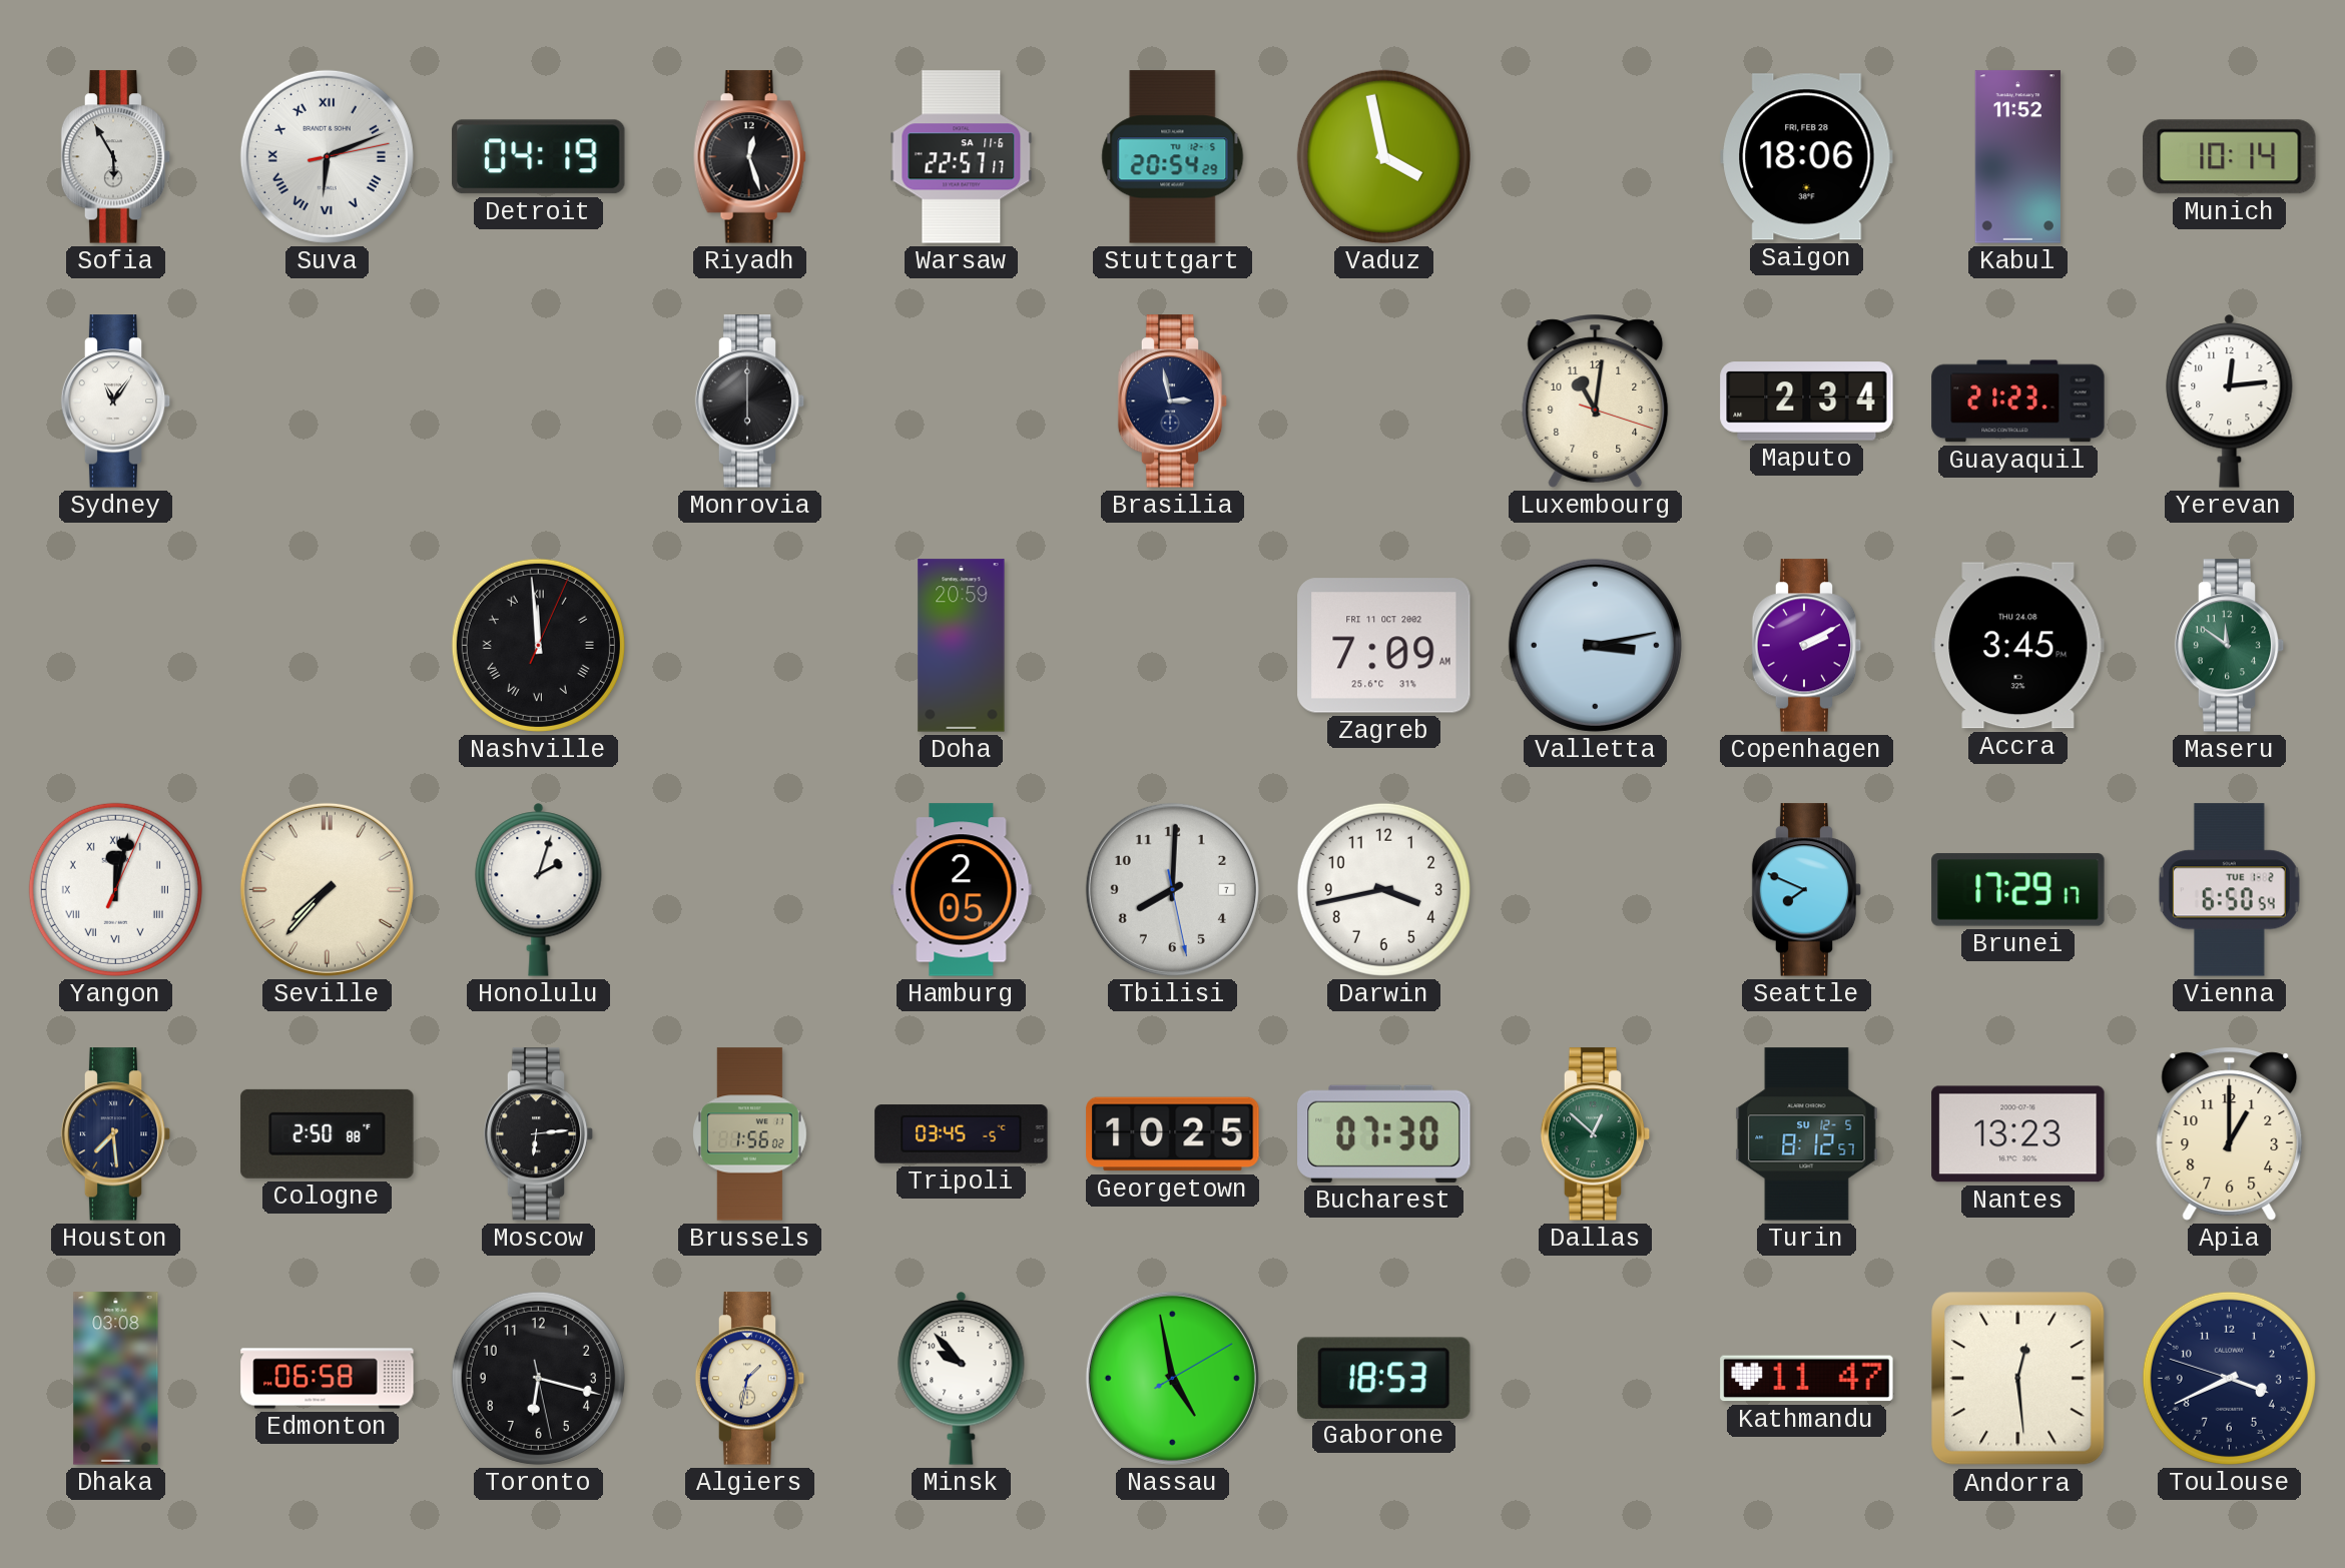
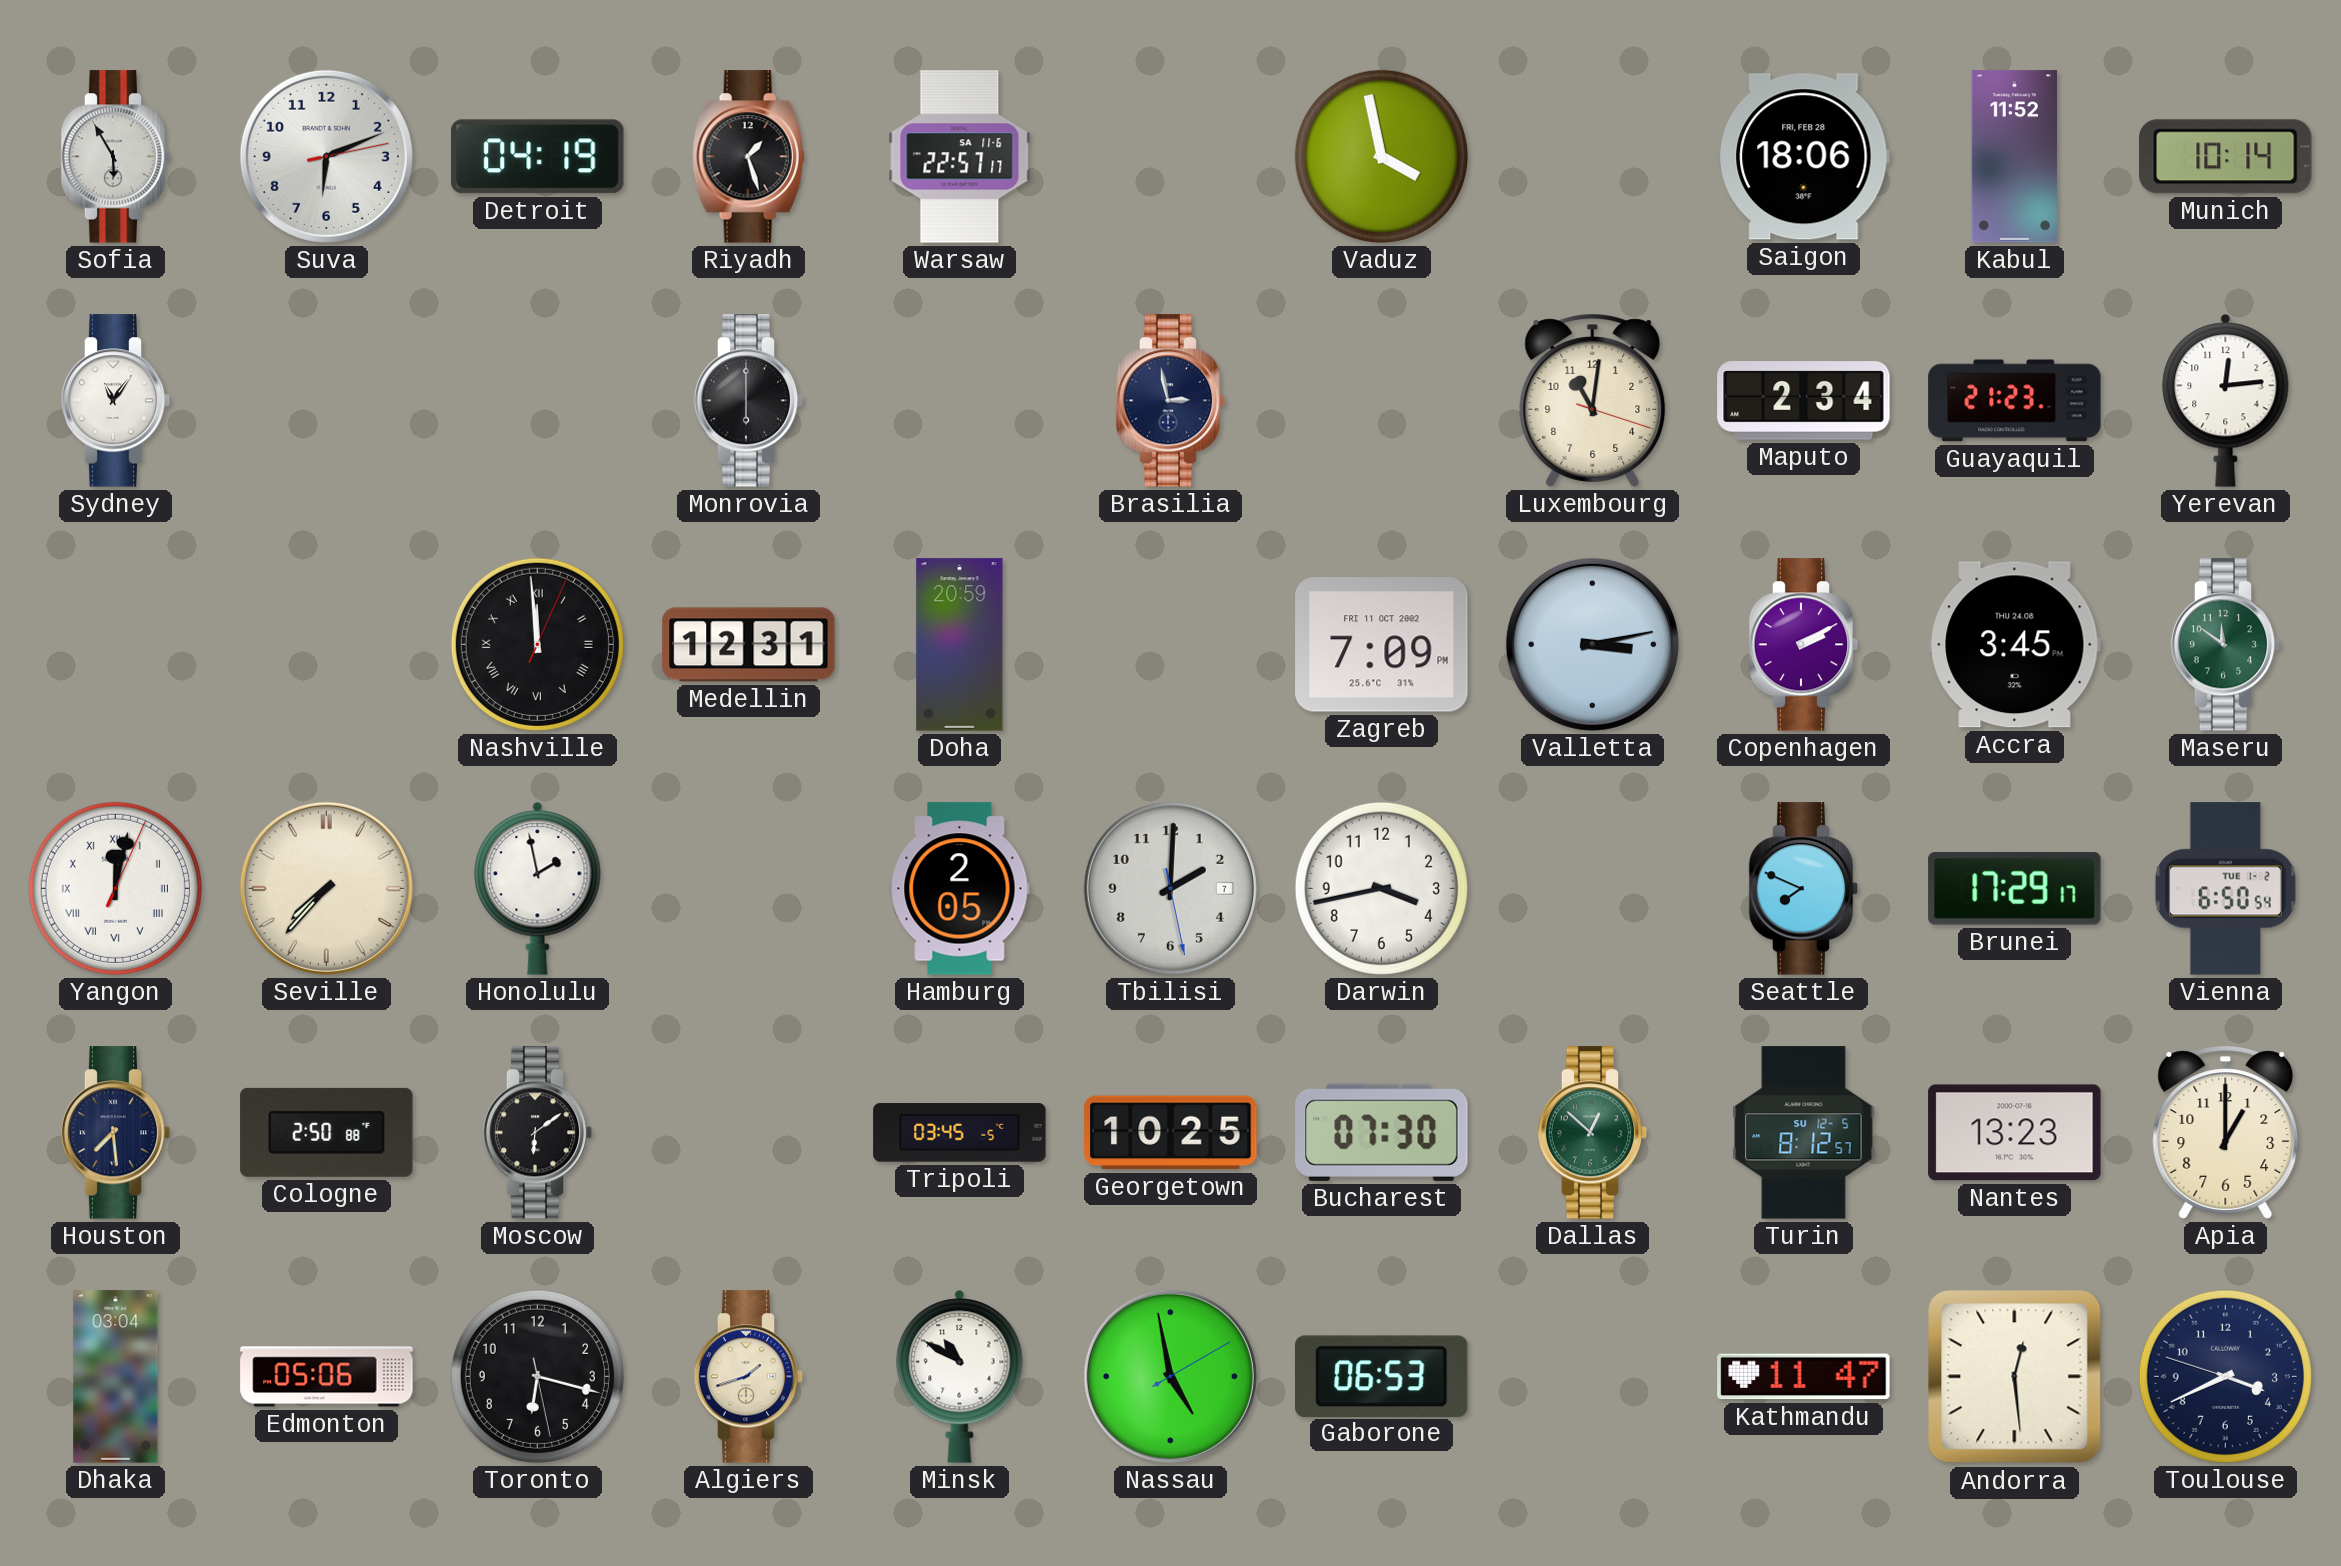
Suva numerals: Roman -> Arabic
Riyadh: 12:27 -> 1:27
Stuttgart: 20:54 -> none
Medellin: none -> 12:31
Zagreb: 7:09 AM -> 7:09 PM
Honolulu: 2:03 -> 1:58
Tbilisi: 8:00 -> 2:00
Moscow: 6:14 -> 6:09
Brussels: 1:56 -> none
Dhaka: 03:08 -> 03:04
Edmonton: 06:58 -> 05:06
Algiers: 1:32 -> 1:42
Minsk: 9:53 -> 10:50
Gaborone: 18:53 -> 06:53
